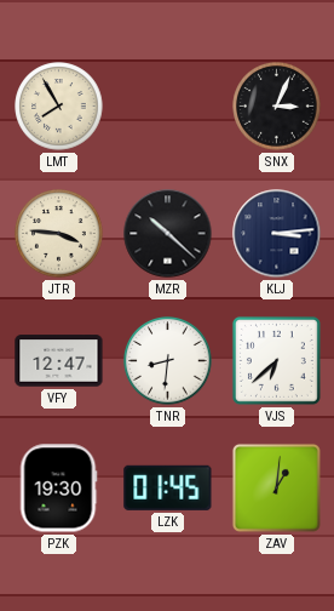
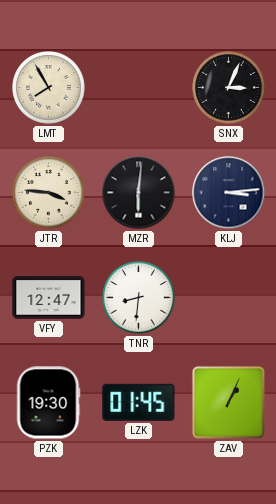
MZR: 10:22 -> 6:01
VJS: 6:38 -> none
ZAV: 1:01 -> 1:04
